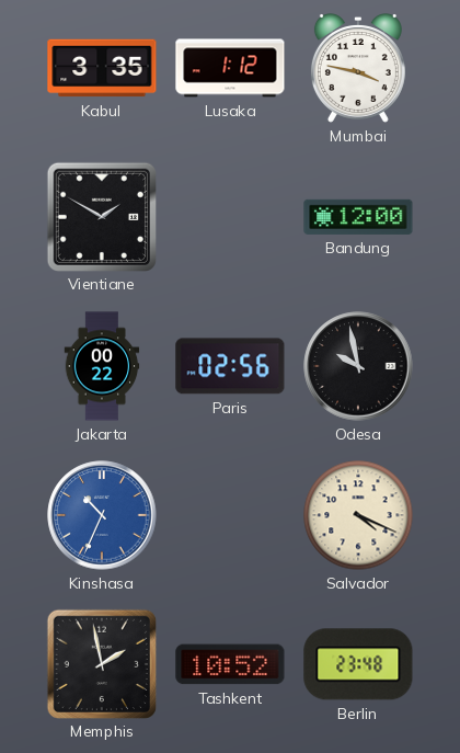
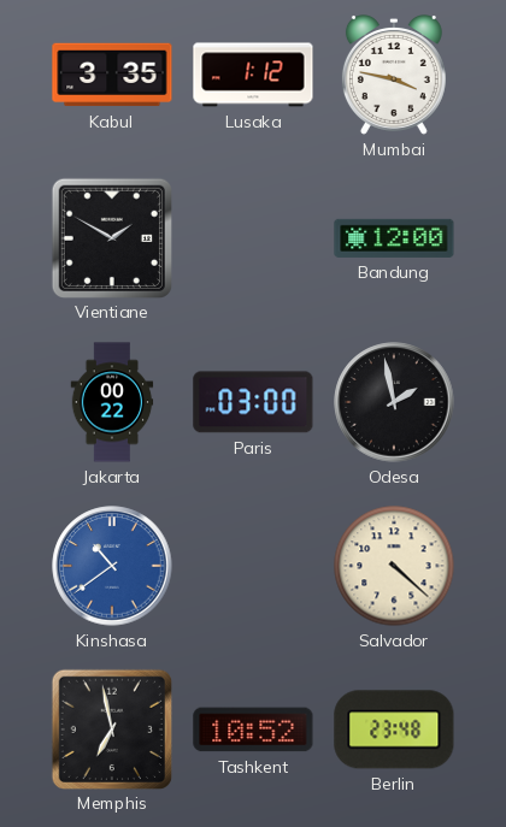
Paris: 02:56 -> 03:00
Odesa: 9:58 -> 1:58
Kinshasa: 10:34 -> 10:39
Salvador: 4:19 -> 4:22
Memphis: 1:58 -> 6:58
